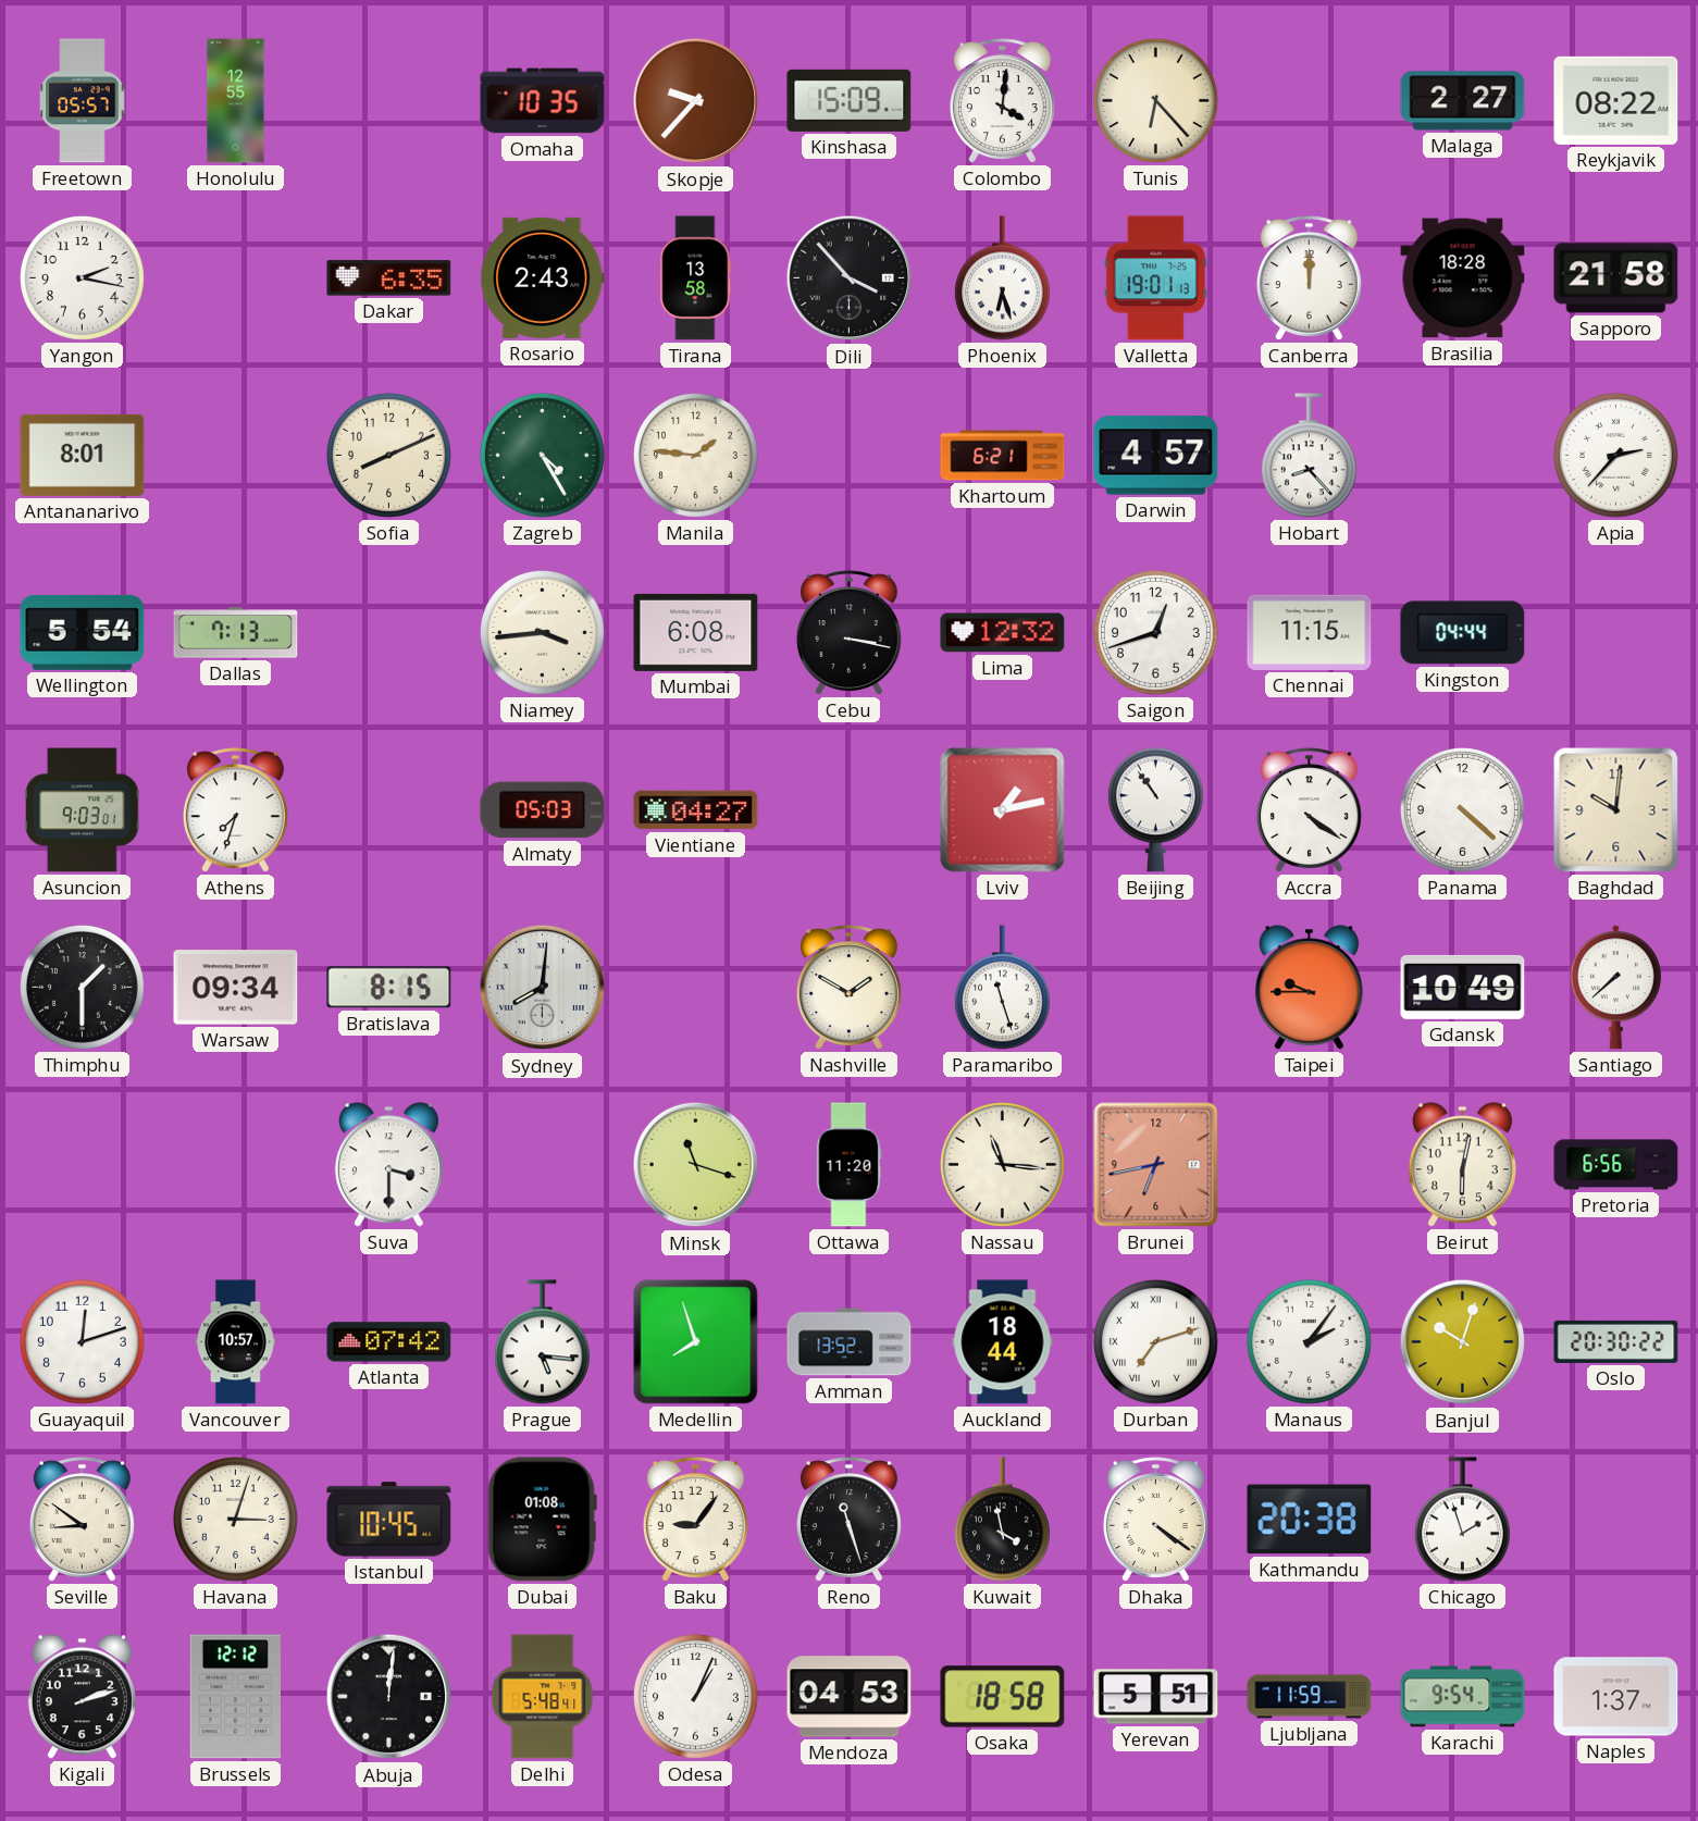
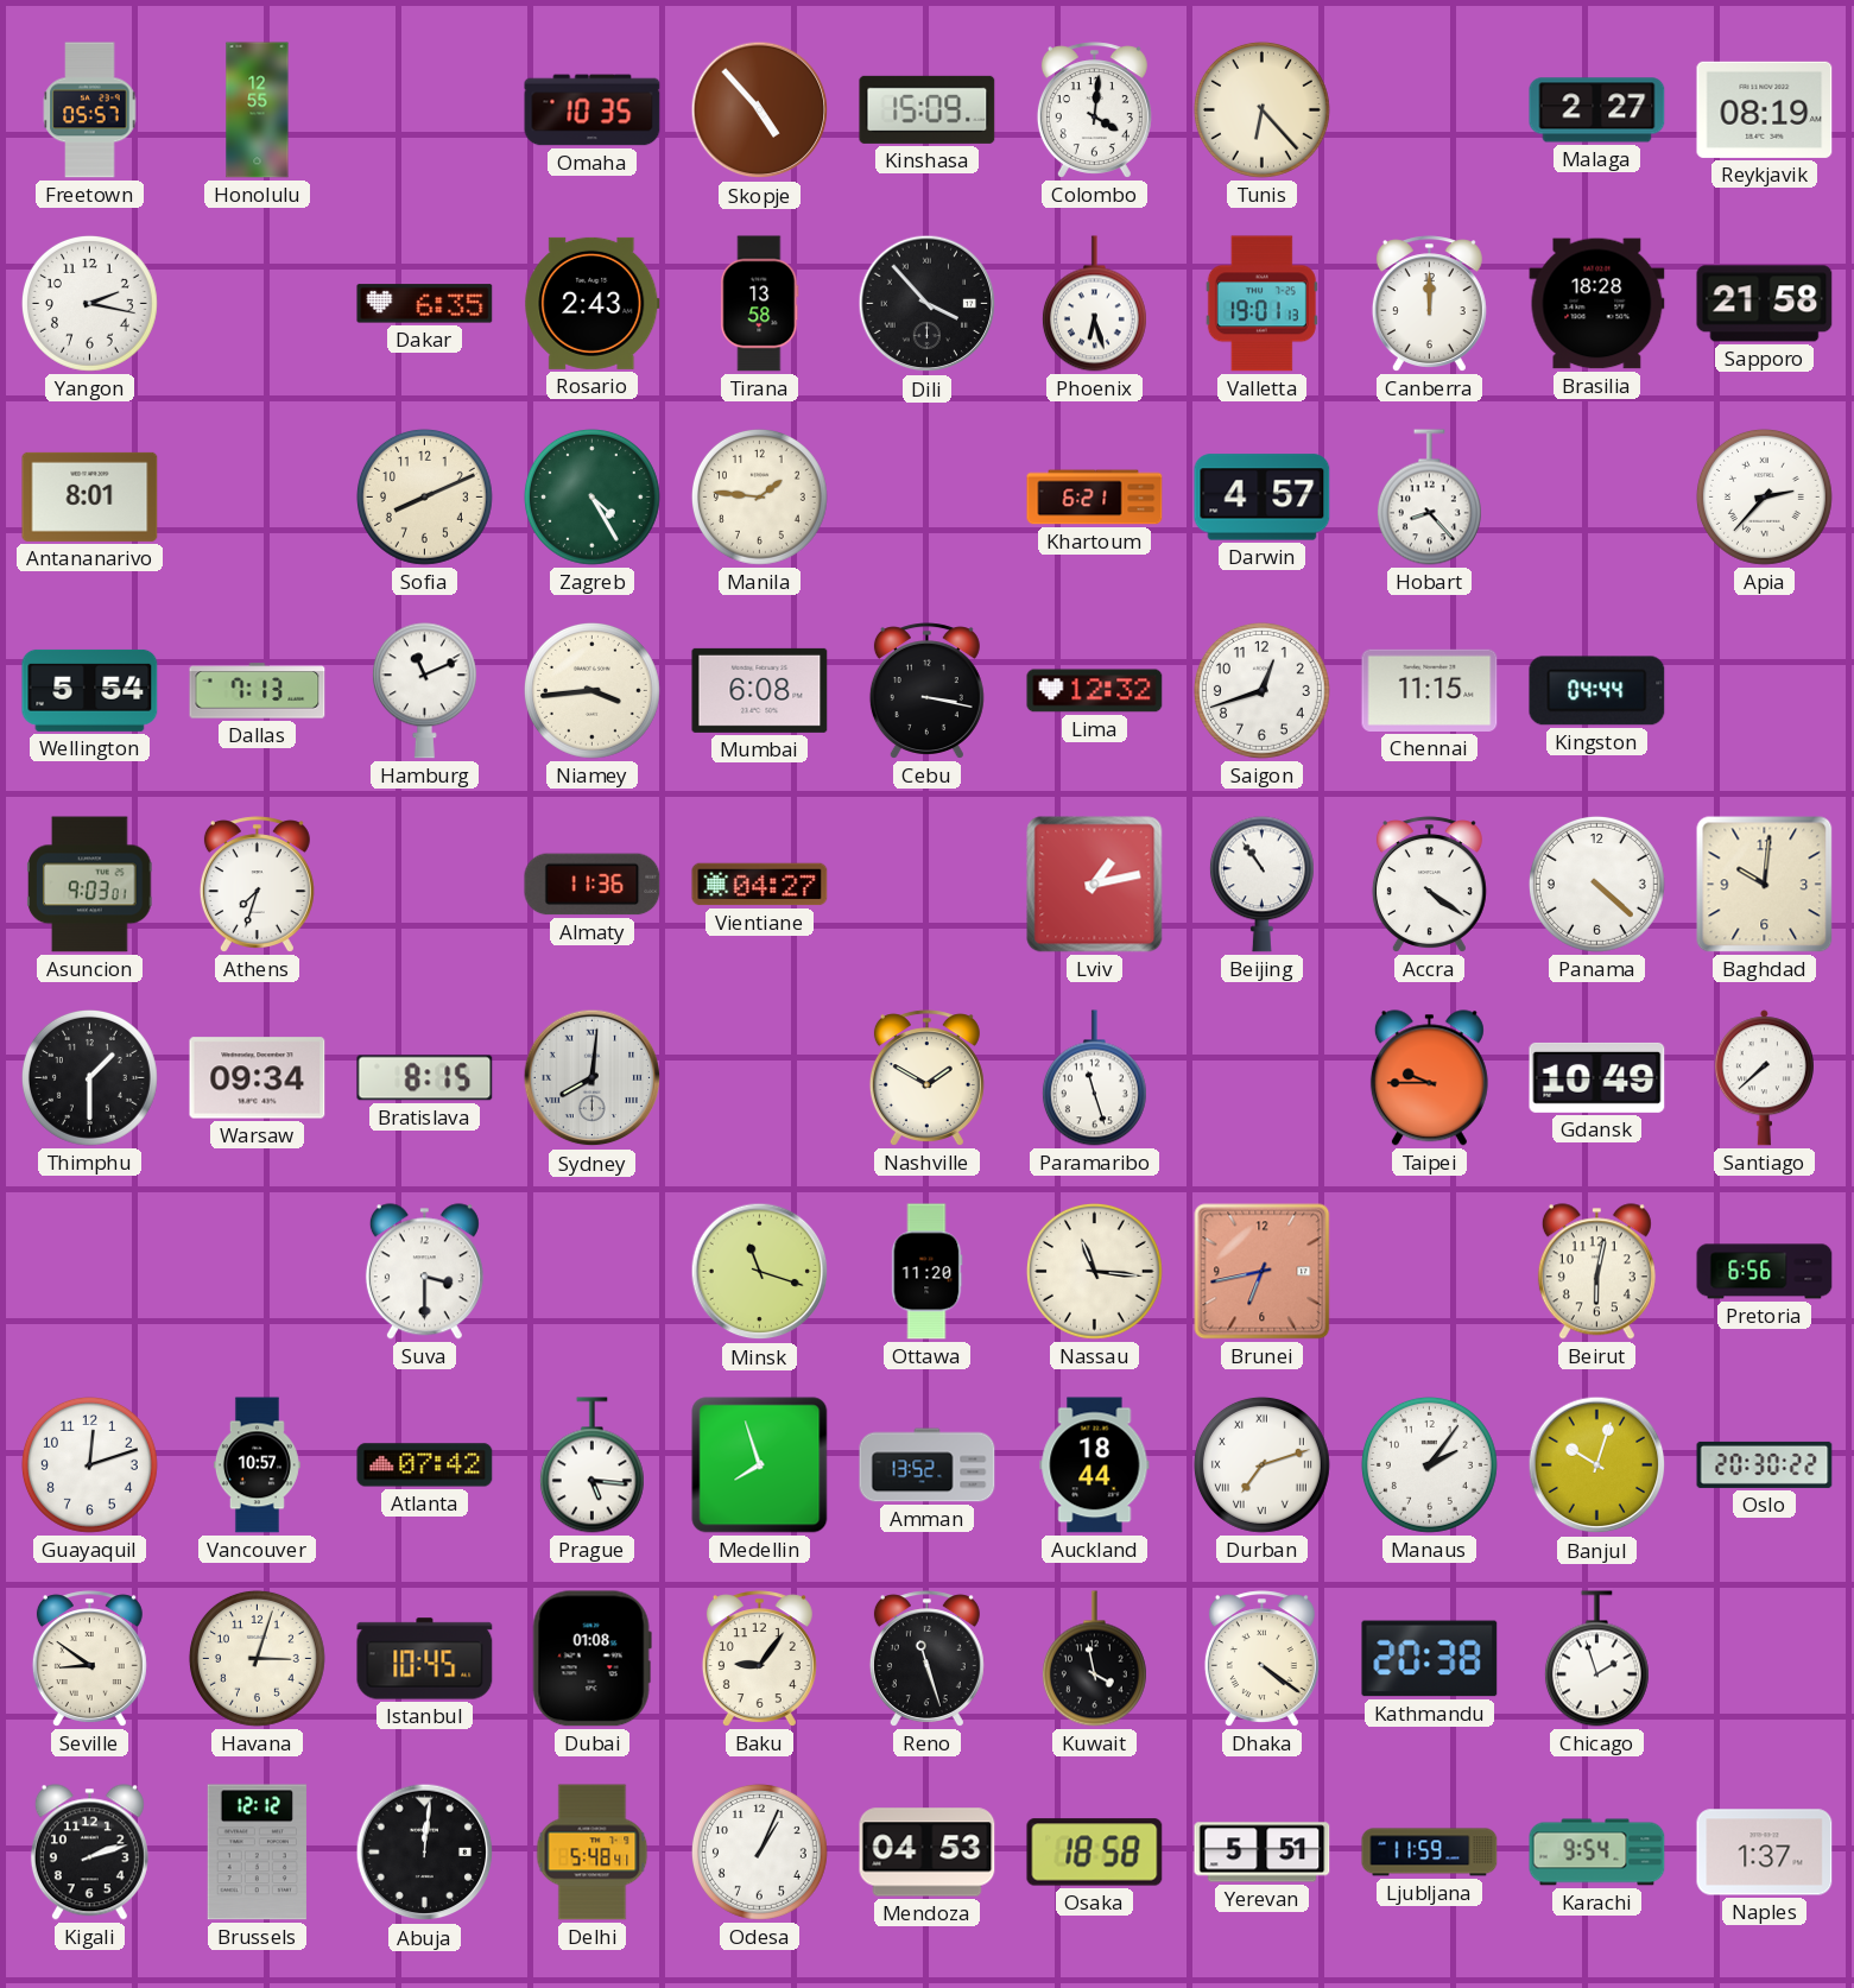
Skopje: 9:37 -> 4:53
Reykjavik: 08:22 -> 08:19
Hamburg: none -> 11:11
Almaty: 05:03 -> 11:36
